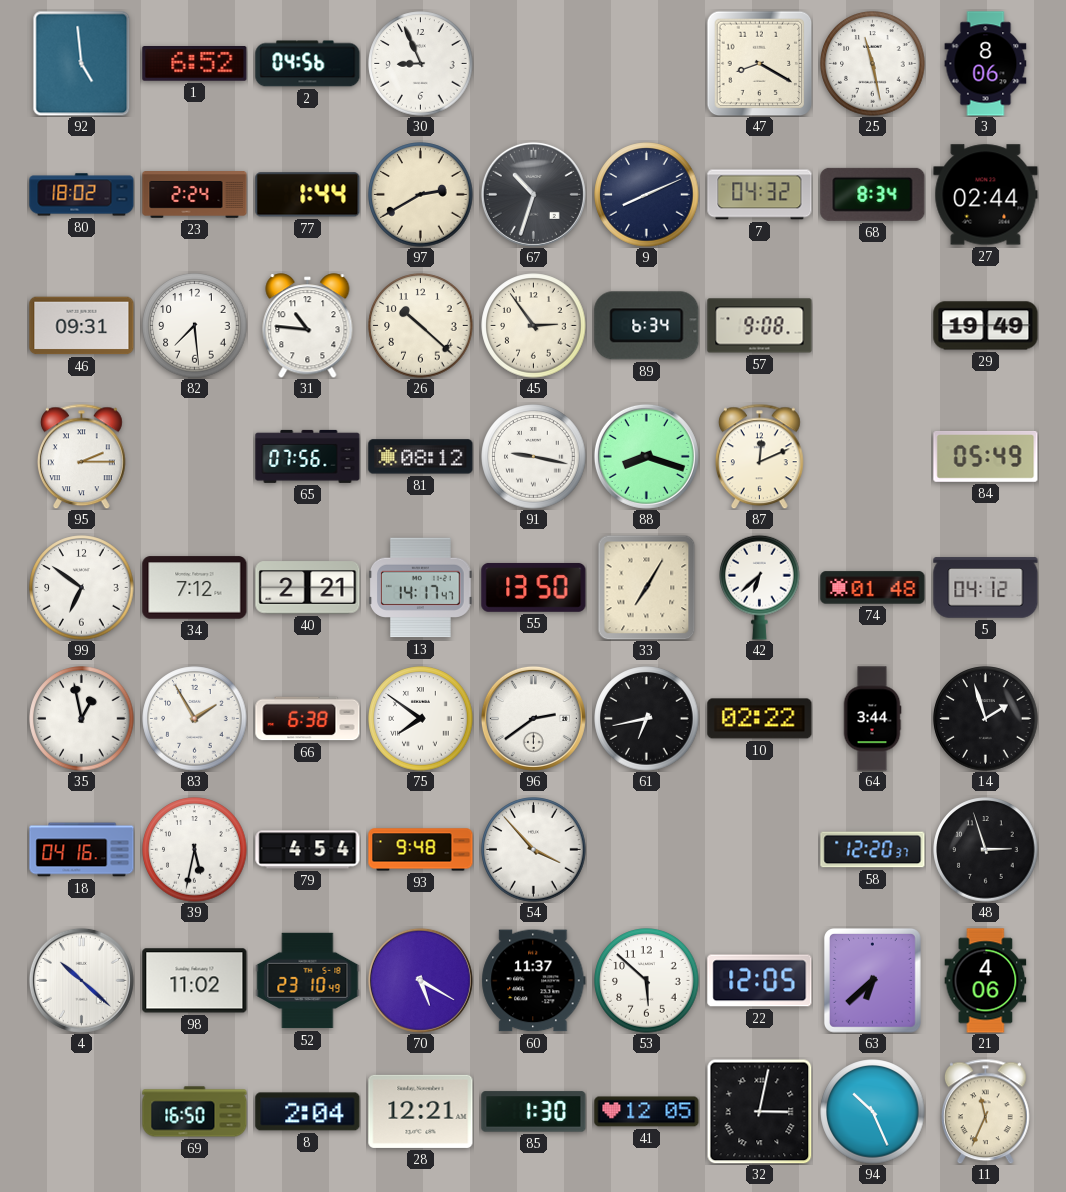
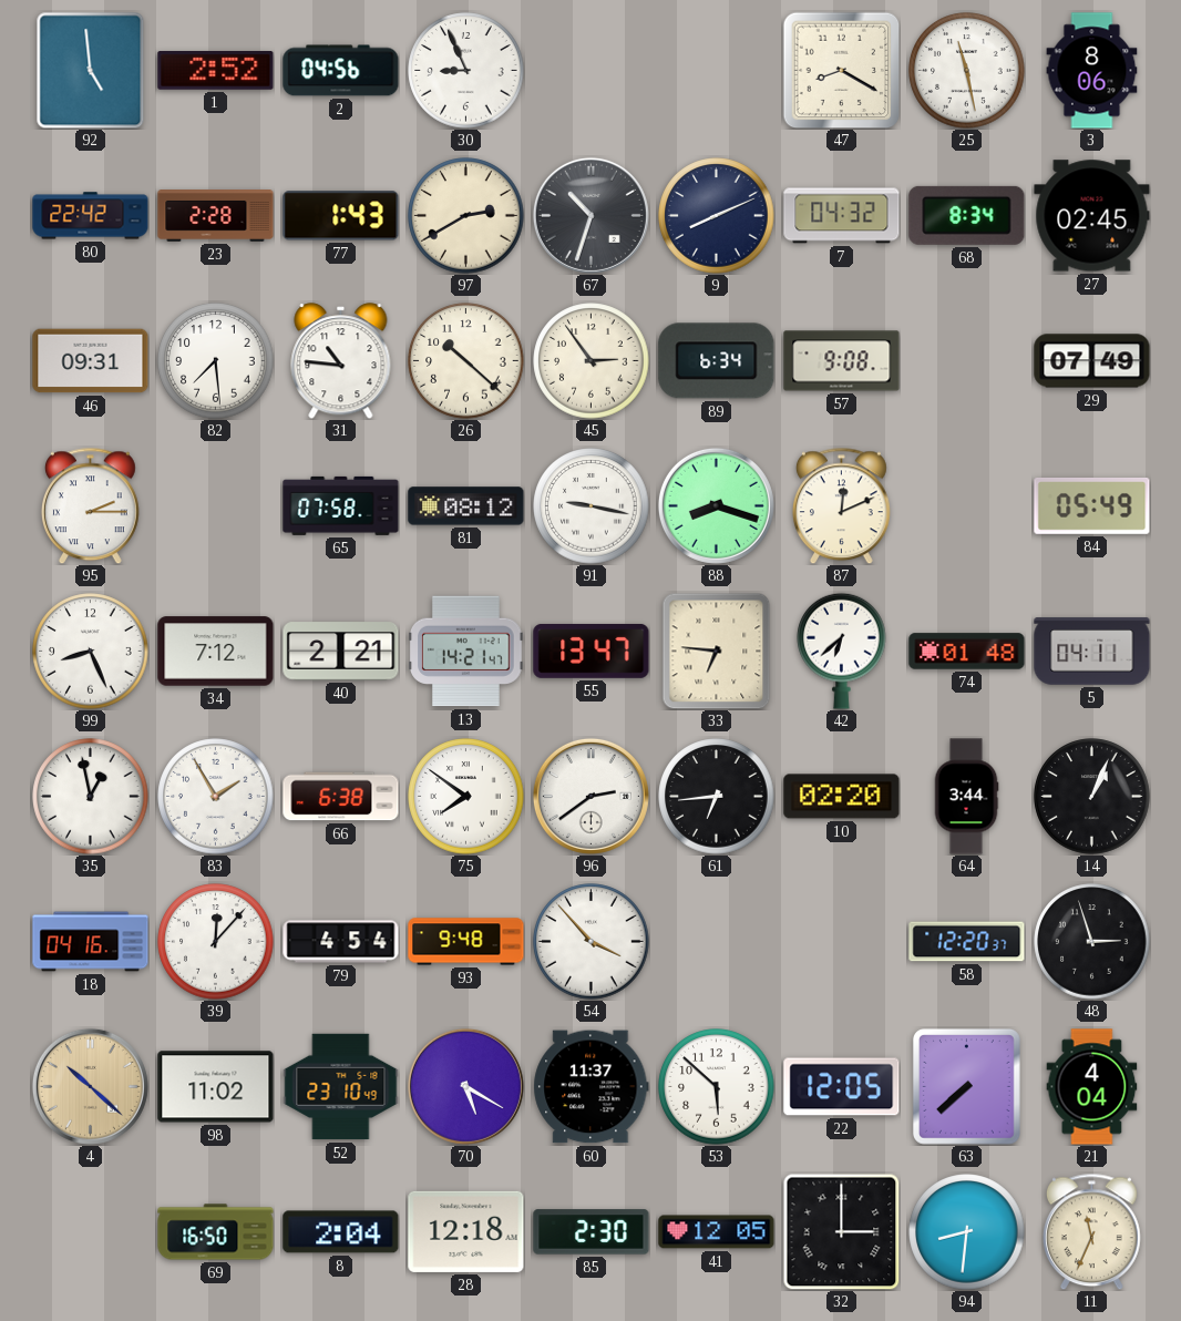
1: 6:52 -> 2:52
80: 18:02 -> 22:42
23: 2:24 -> 2:28
77: 1:44 -> 1:43
27: 02:44 -> 02:45
29: 19:49 -> 07:49
65: 07:56 -> 07:58
99: 6:51 -> 8:26
13: 14:17 -> 14:21
55: 13:50 -> 13:47
33: 7:05 -> 6:46
5: 04:12 -> 04:11
61: 6:43 -> 6:44
10: 02:22 -> 02:20
14: 1:57 -> 1:04
39: 5:32 -> 12:07
4 dial: white -> champagne
63: 6:38 -> 7:38
21: 4:06 -> 4:04
28: 12:21 -> 12:18
85: 1:30 -> 2:30
32: 3:02 -> 3:00
94: 10:26 -> 8:31
